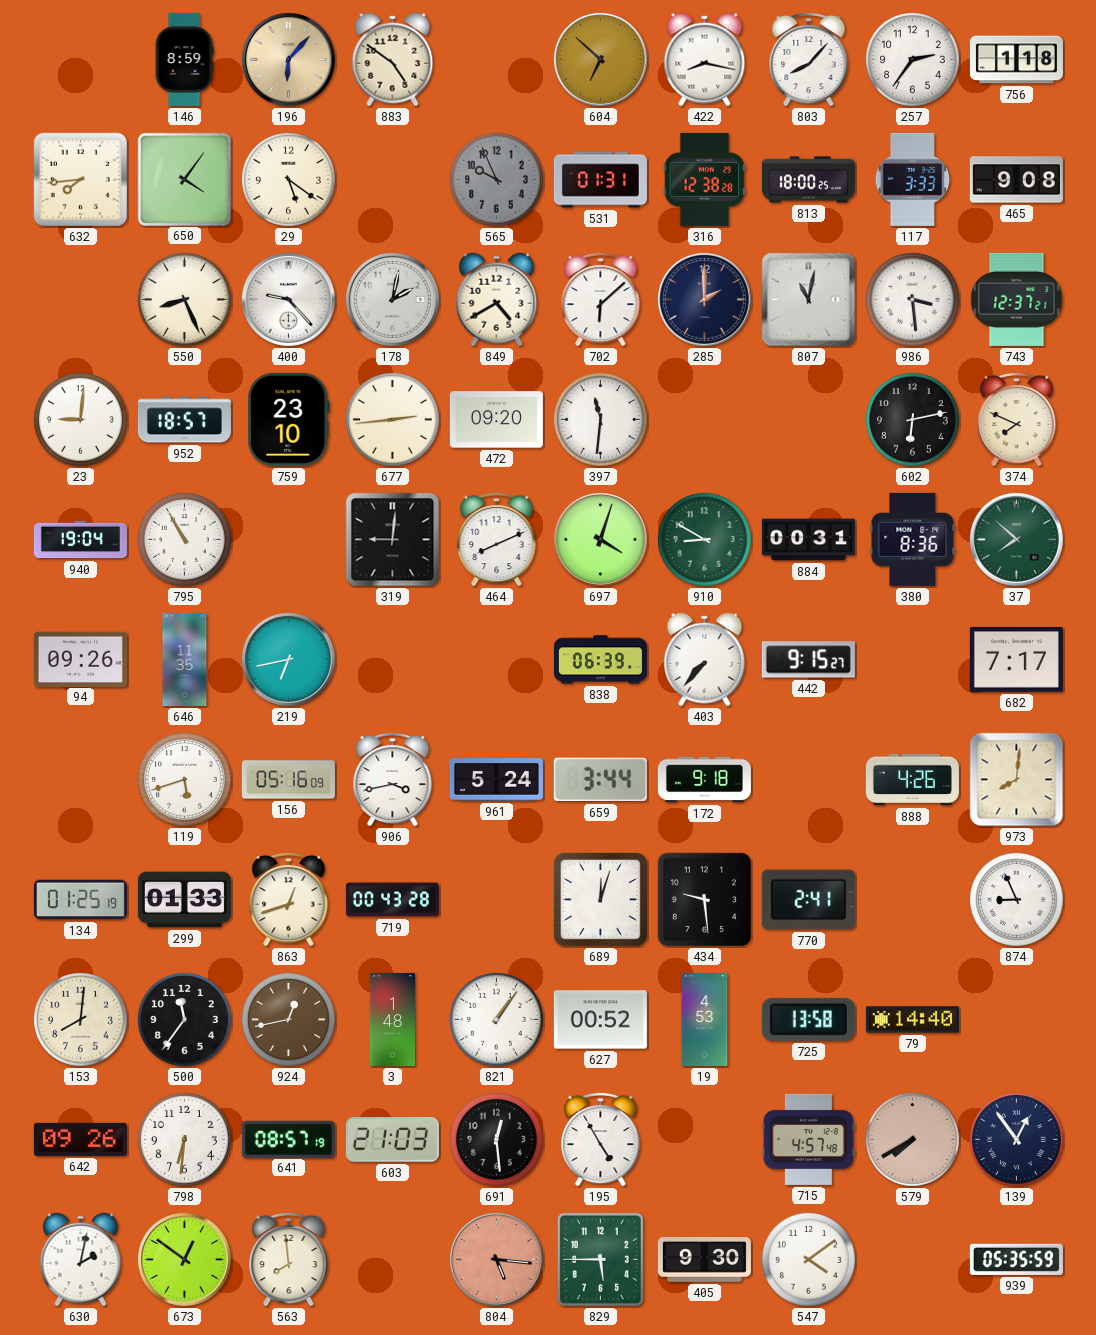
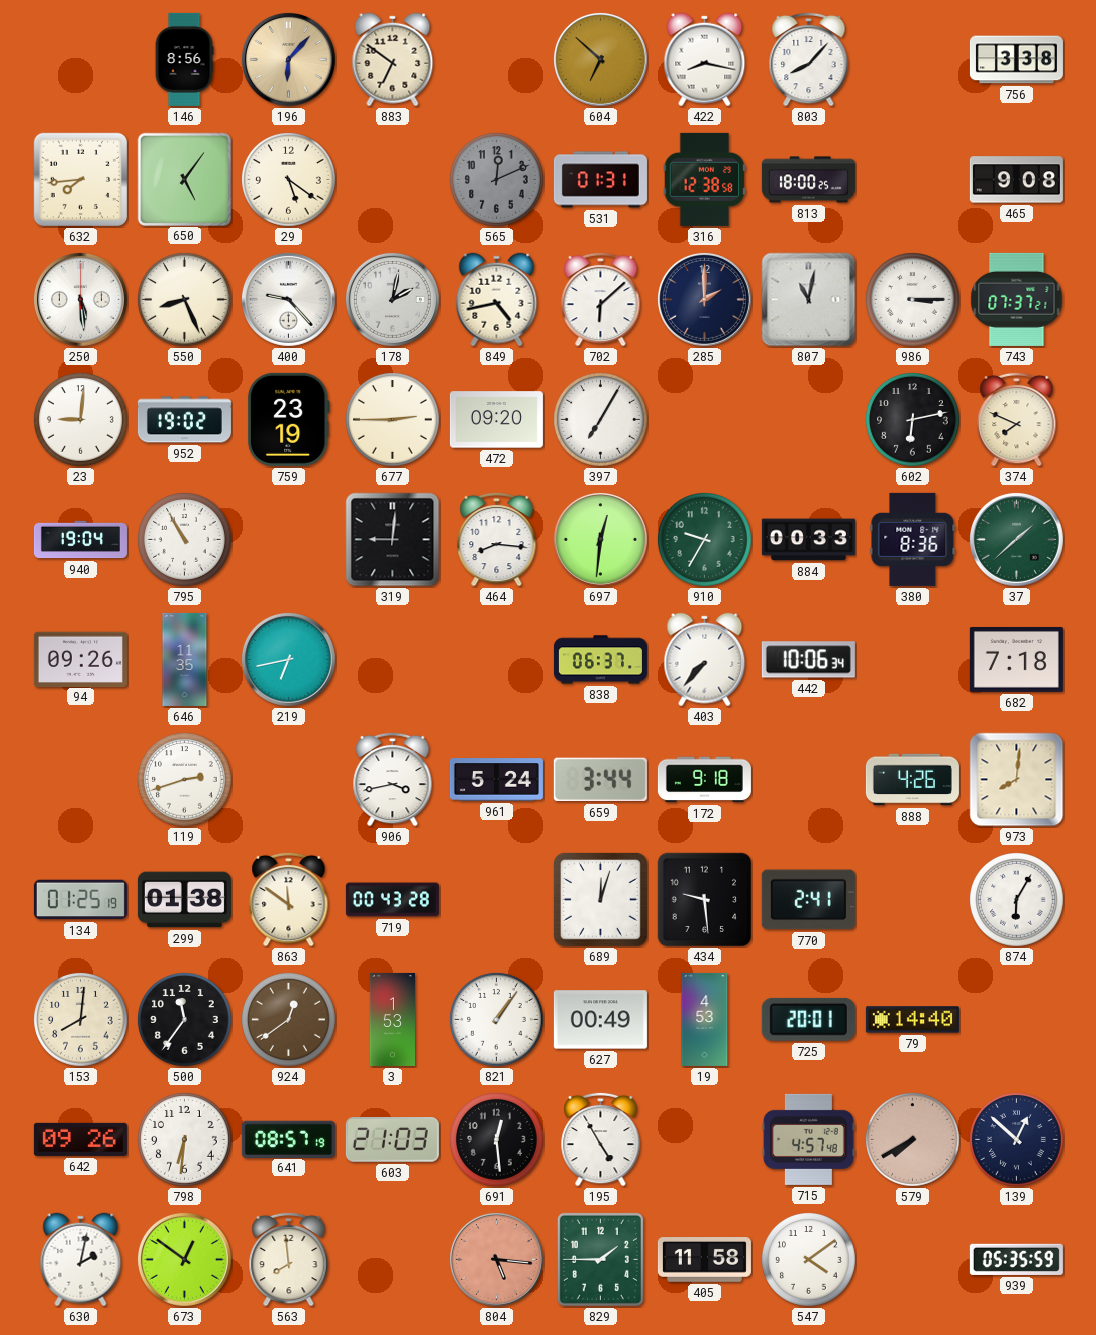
146: 8:59 -> 8:56
883: 4:51 -> 6:51
257: 2:36 -> none
756: 1:18 -> 3:38
650: 4:06 -> 5:06
565: 9:56 -> 12:11
316: 12:38:28 -> 12:38:58
117: 3:33 -> none
250: none -> 5:29
849: 4:40 -> 4:43
986: 3:29 -> 3:15
743: 12:37 -> 07:37
952: 18:57 -> 19:02
759: 23:10 -> 23:19
677: 2:44 -> 2:45
397: 11:31 -> 7:05
464: 8:11 -> 8:16
697: 4:03 -> 12:31
910: 8:50 -> 9:35
884: 00:31 -> 00:33
37: 7:52 -> 1:38
838: 06:39 -> 06:37
442: 9:15 -> 10:06
682: 7:17 -> 7:18
119: 5:42 -> 2:42
156: 05:16 -> none
299: 01:33 -> 01:38
863: 12:42 -> 11:51
874: 8:56 -> 6:05
924: 12:43 -> 12:39
3: 1:48 -> 1:53
627: 00:52 -> 00:49
725: 13:58 -> 20:01
139: 12:54 -> 12:52
829: 5:45 -> 1:45
405: 9:30 -> 11:58
